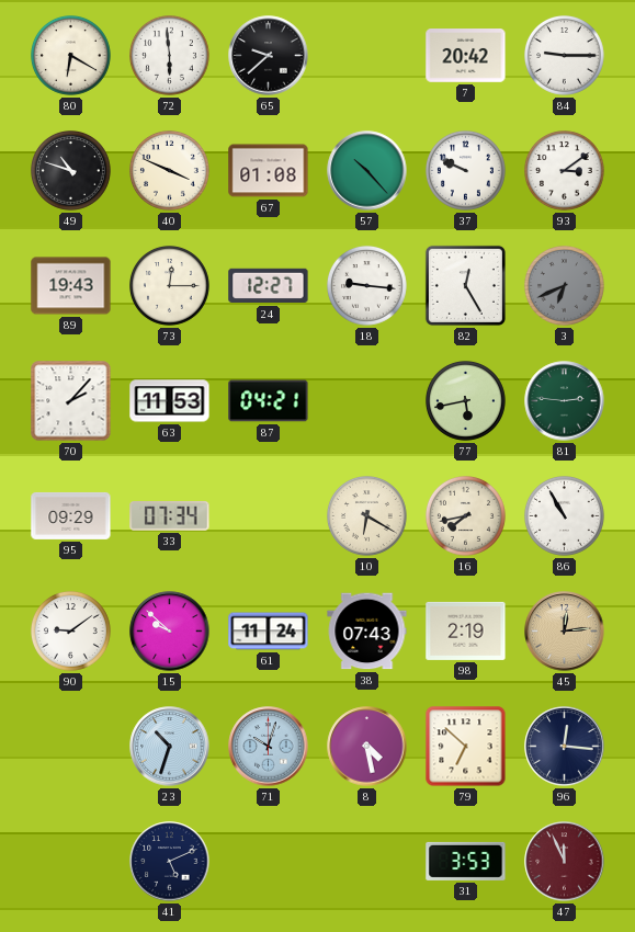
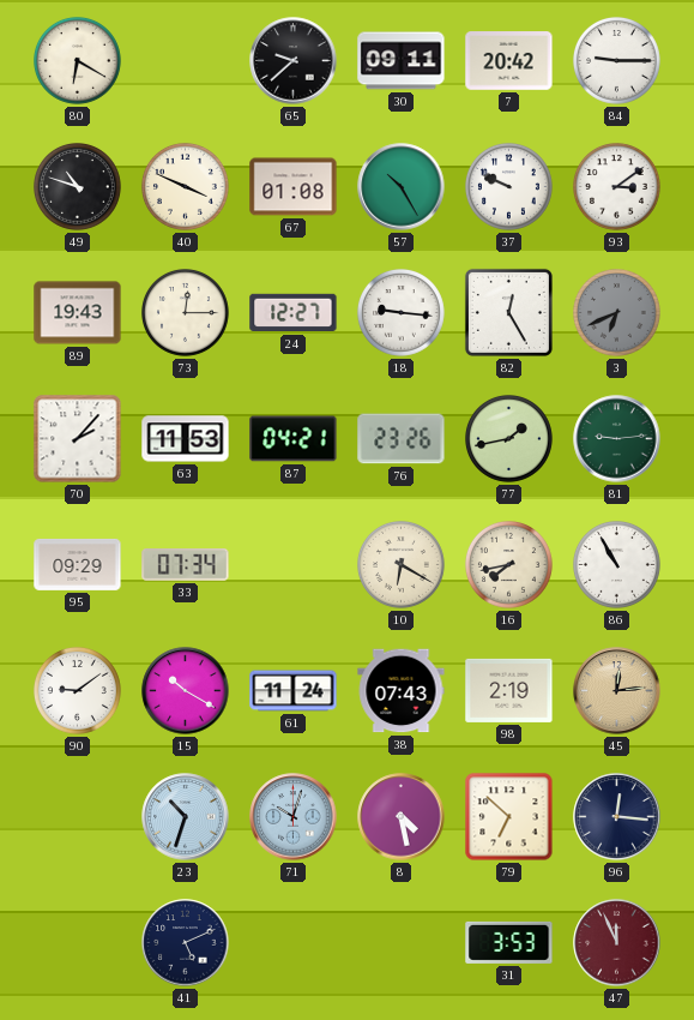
72: 5:59 -> none
30: none -> 09:11
57: 10:23 -> 10:25
76: none -> 23:26
77: 5:43 -> 1:43
81: 2:46 -> 9:14
15: 9:52 -> 10:20
